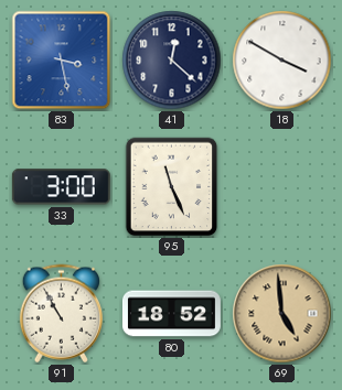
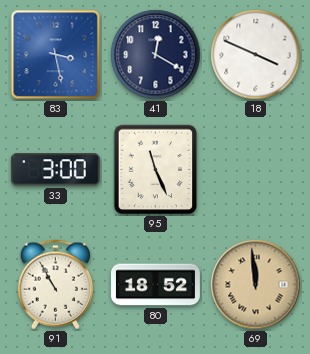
41: 12:22 -> 12:20
18: 3:50 -> 3:49
69: 4:59 -> 11:59
